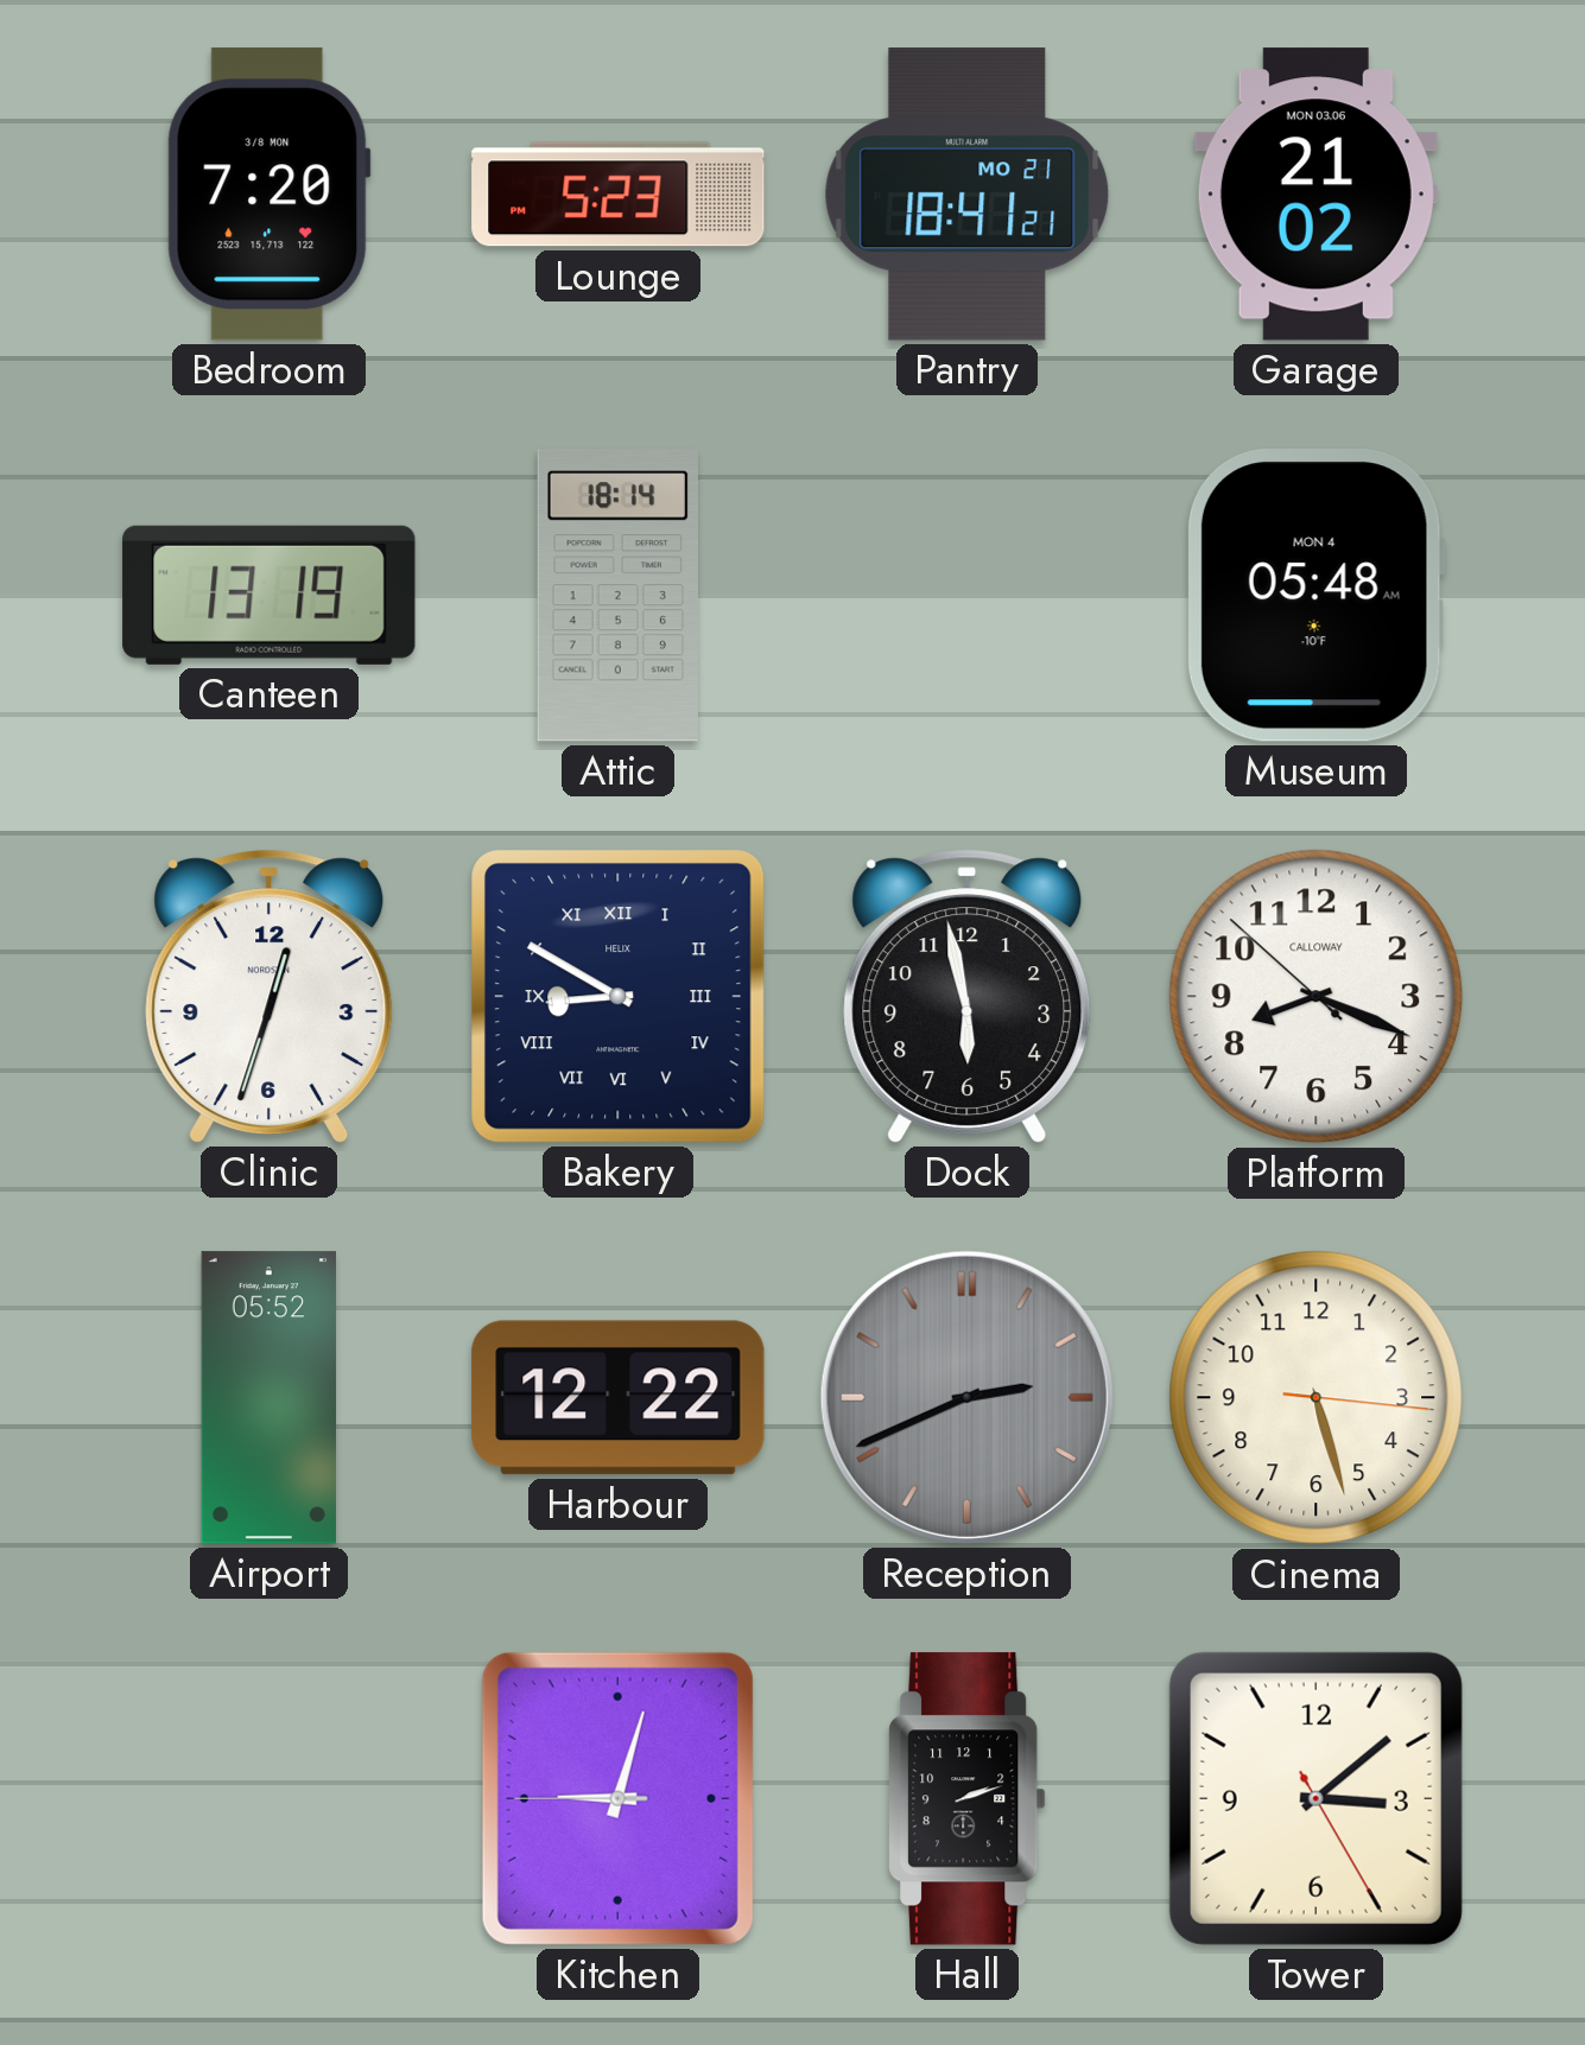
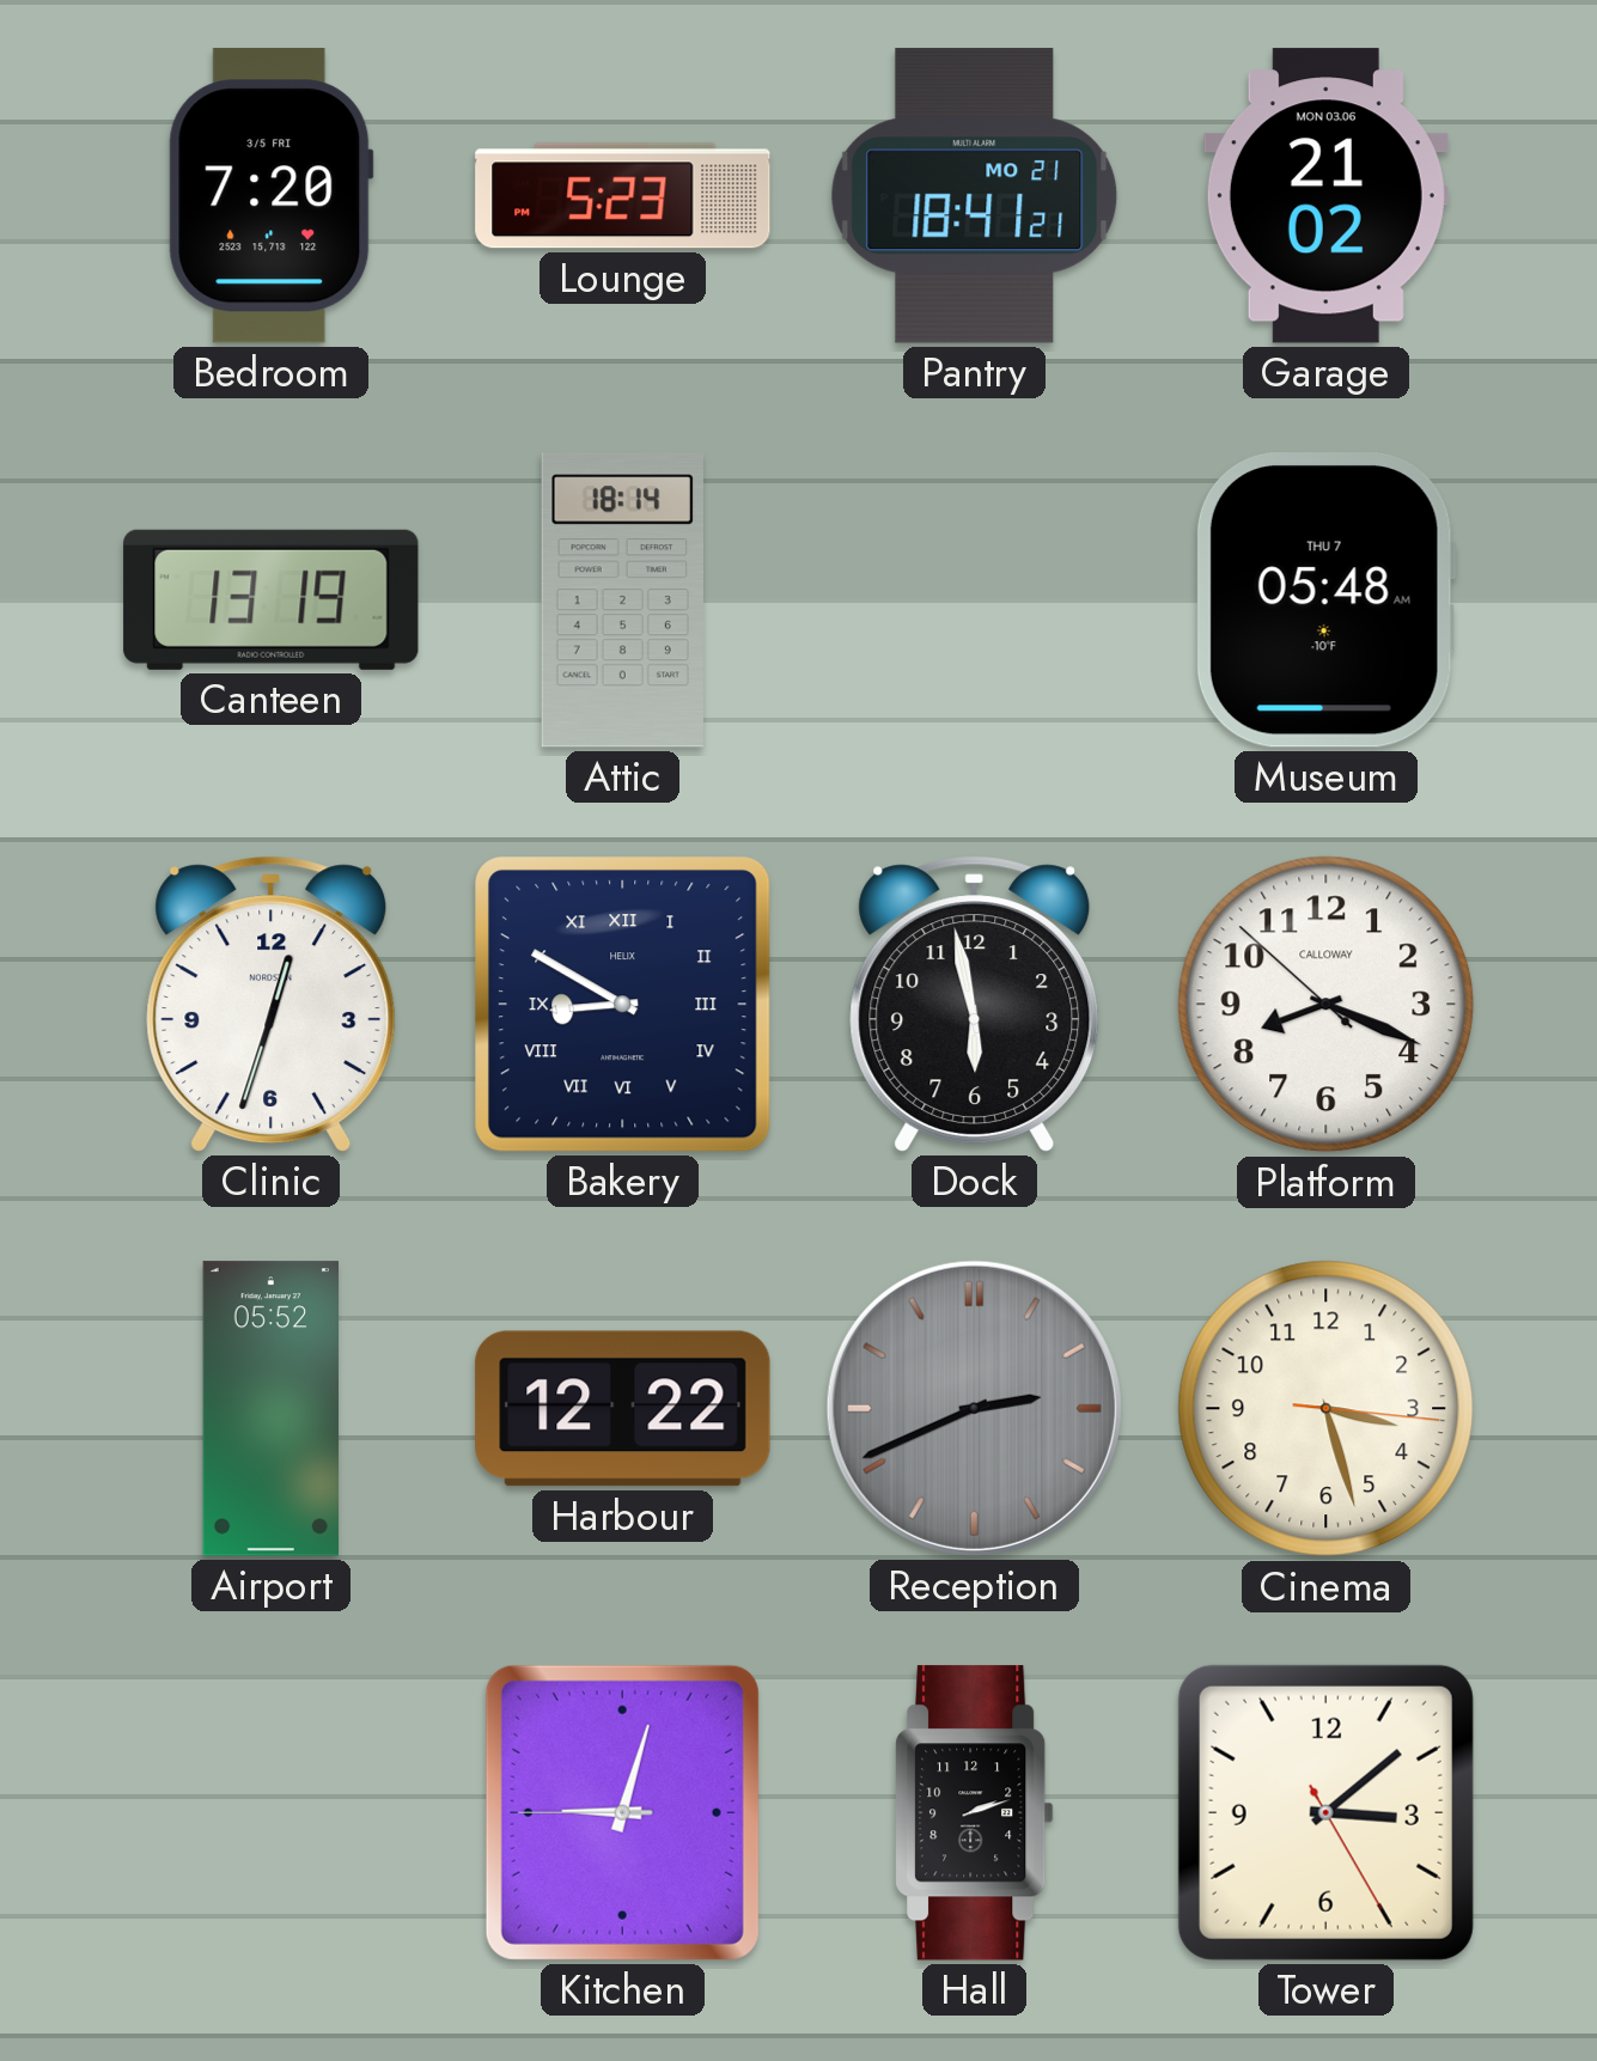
Bedroom date: 3/8 MON -> 3/5 FRI
Museum date: MON 4 -> THU 7
Cinema: 5:27 -> 3:27
